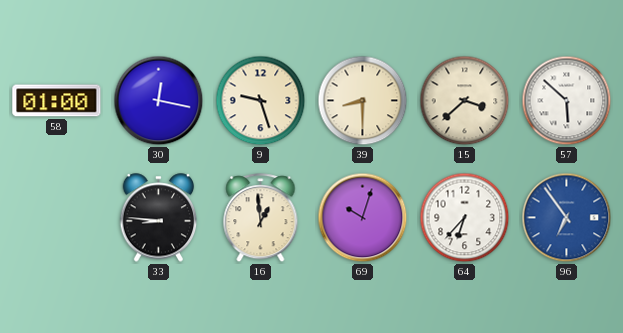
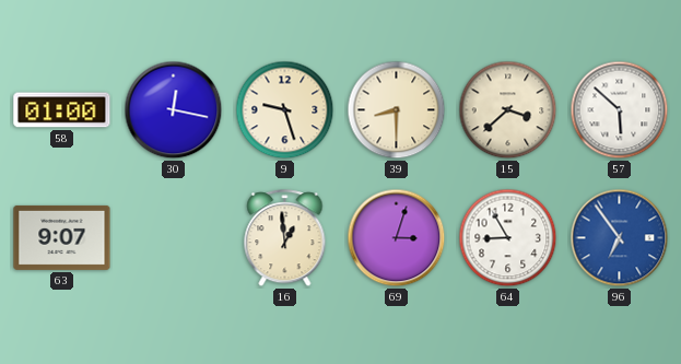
63: none -> 9:07
33: 8:46 -> none
69: 10:03 -> 3:03
64: 6:37 -> 8:55
